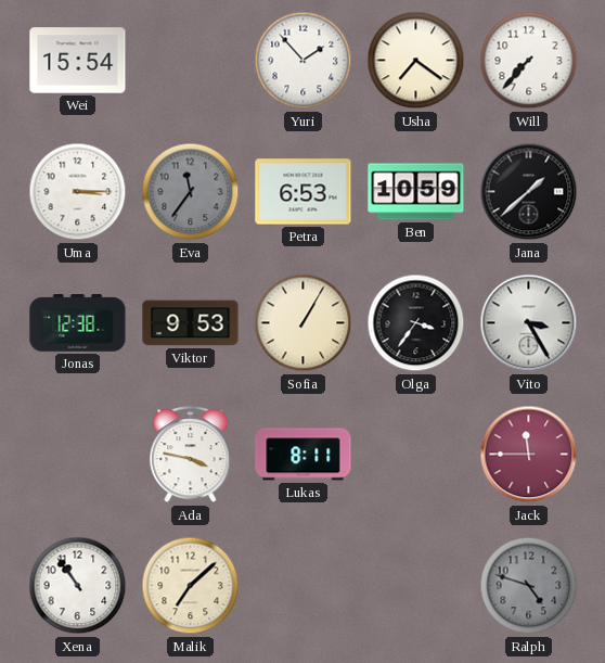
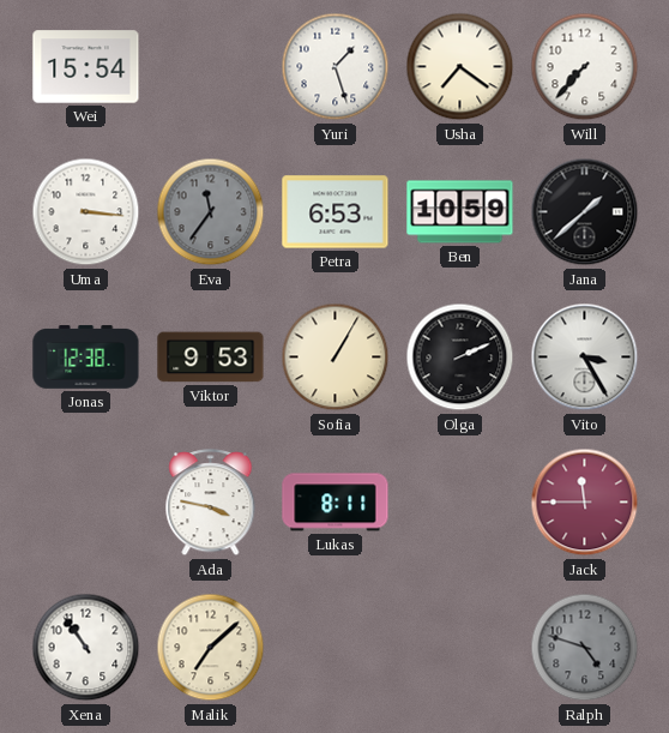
Yuri: 1:53 -> 1:27
Uma: 3:15 -> 3:16
Olga: 3:36 -> 2:11
